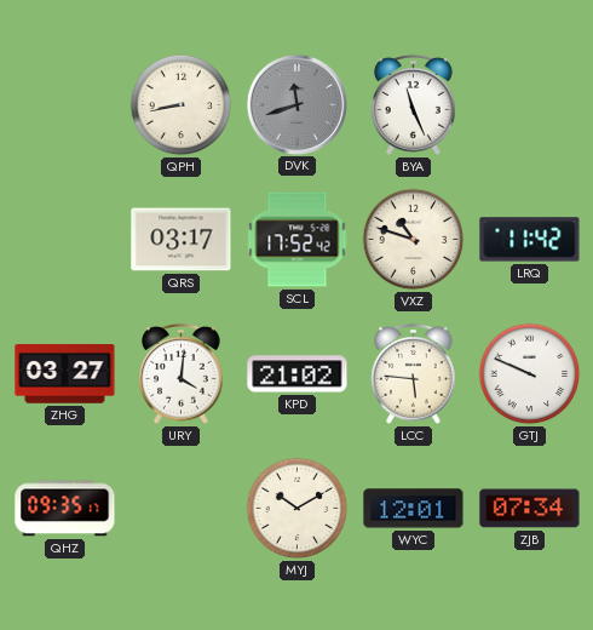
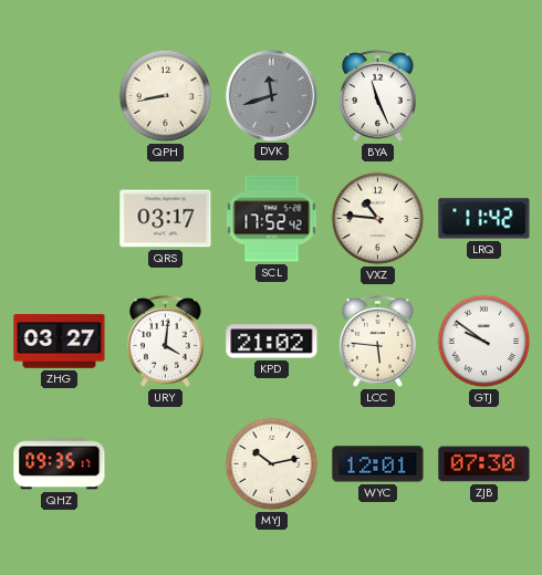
VXZ: 10:48 -> 10:46
GTJ: 9:49 -> 9:51
MYJ: 10:10 -> 10:13
ZJB: 07:34 -> 07:30
